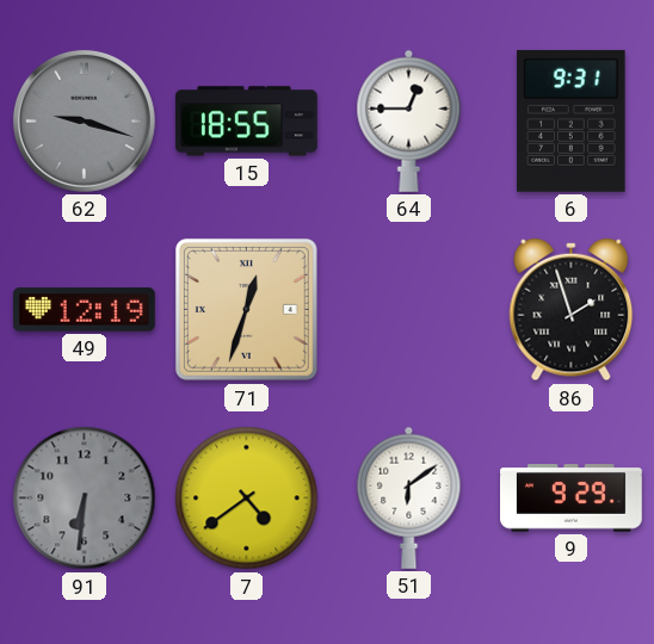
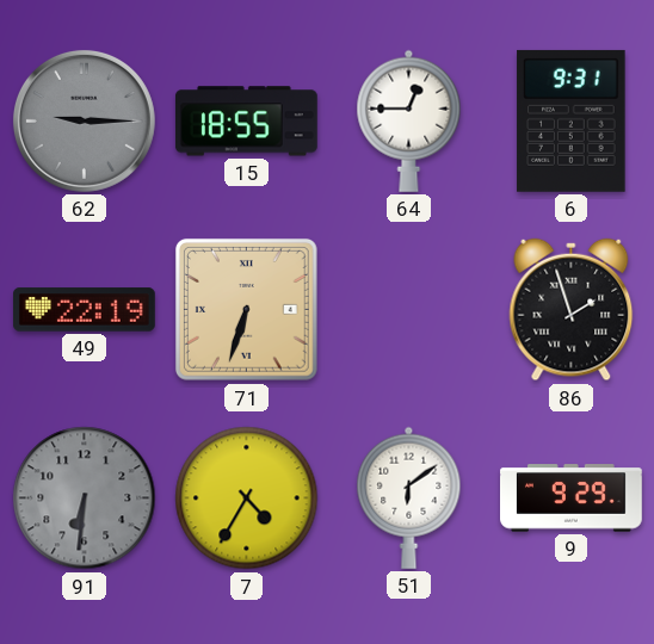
62: 9:18 -> 9:15
49: 12:19 -> 22:19
71: 12:33 -> 6:33
7: 4:39 -> 4:35
